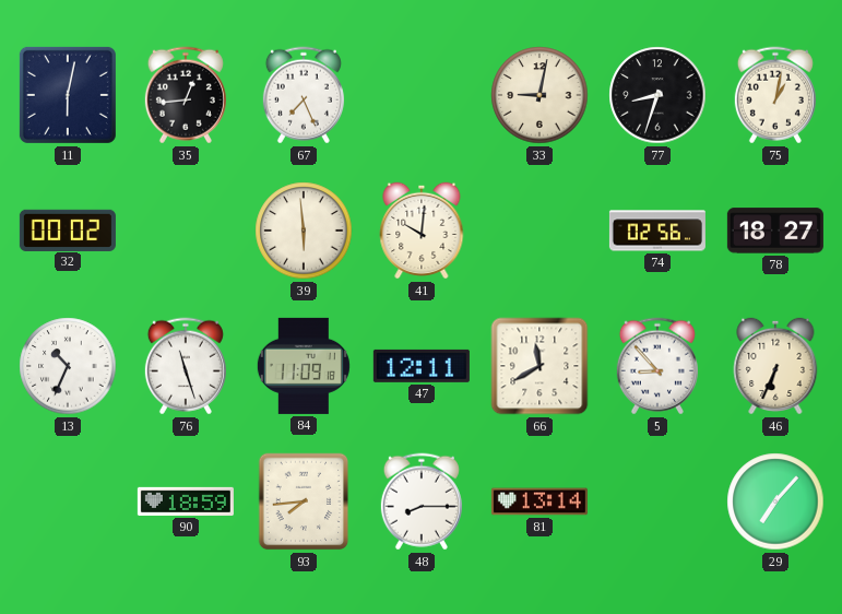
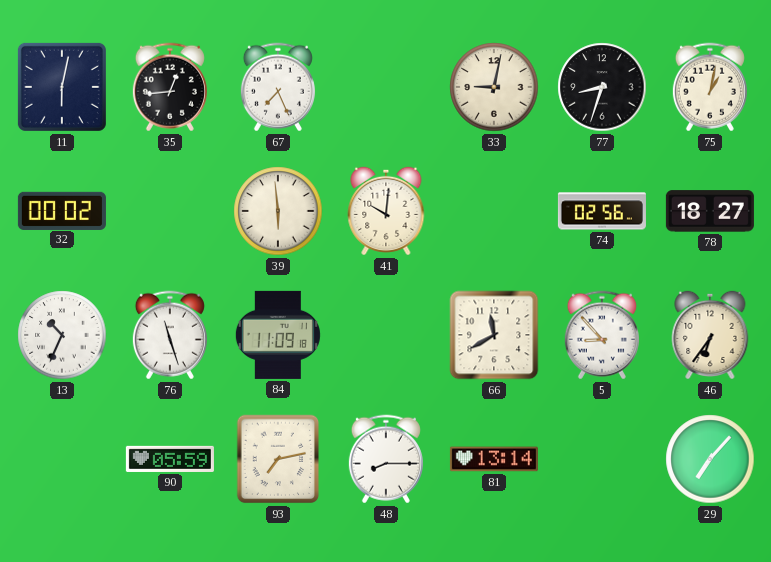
47: 12:11 -> none
46: 6:34 -> 6:36
90: 18:59 -> 05:59
93: 7:44 -> 7:13
